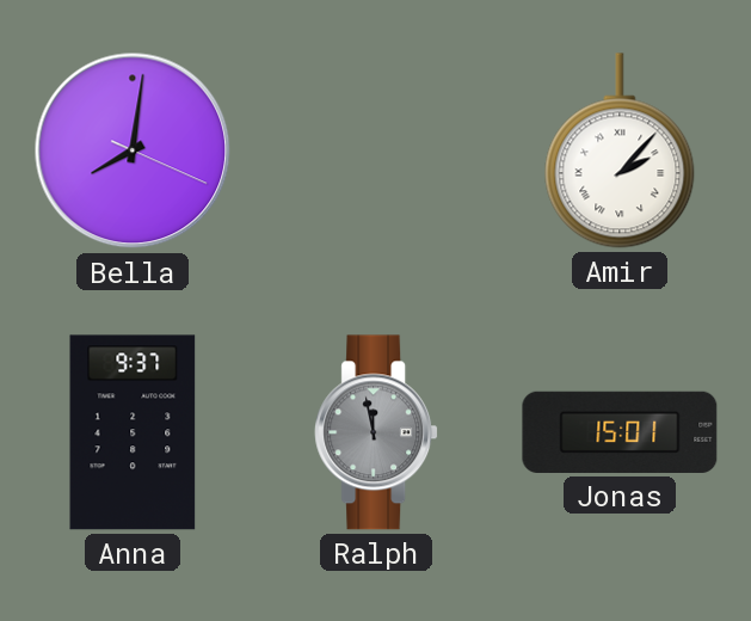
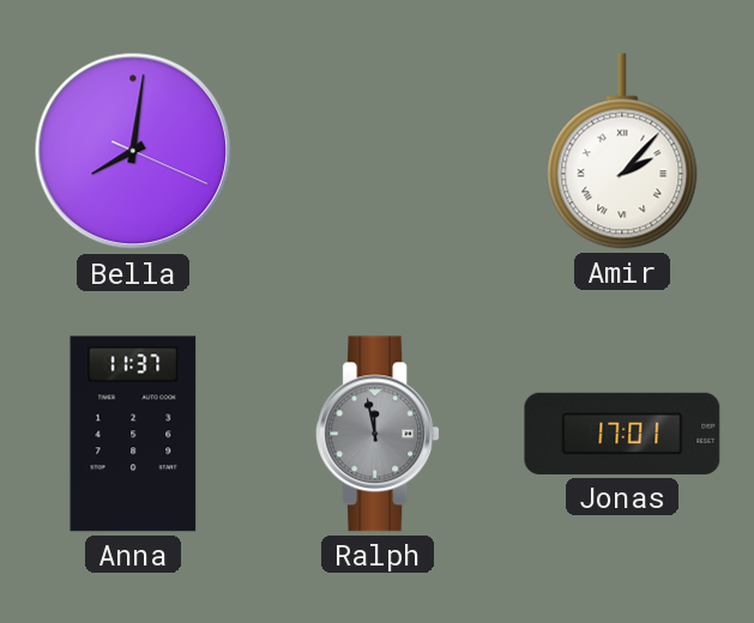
Anna: 9:37 -> 11:37
Jonas: 15:01 -> 17:01
